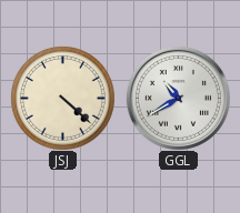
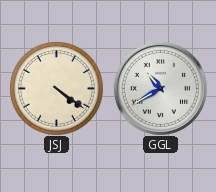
JSJ: 4:22 -> 4:21
